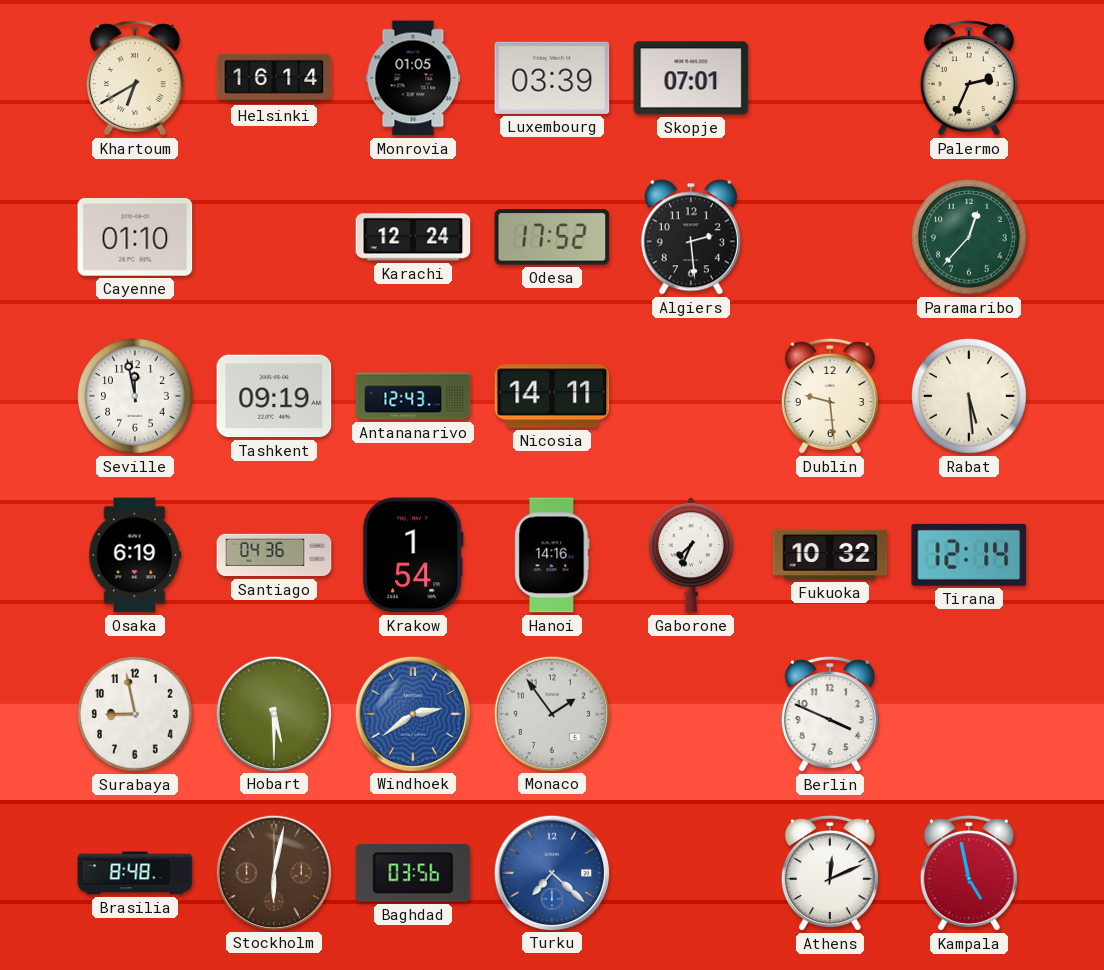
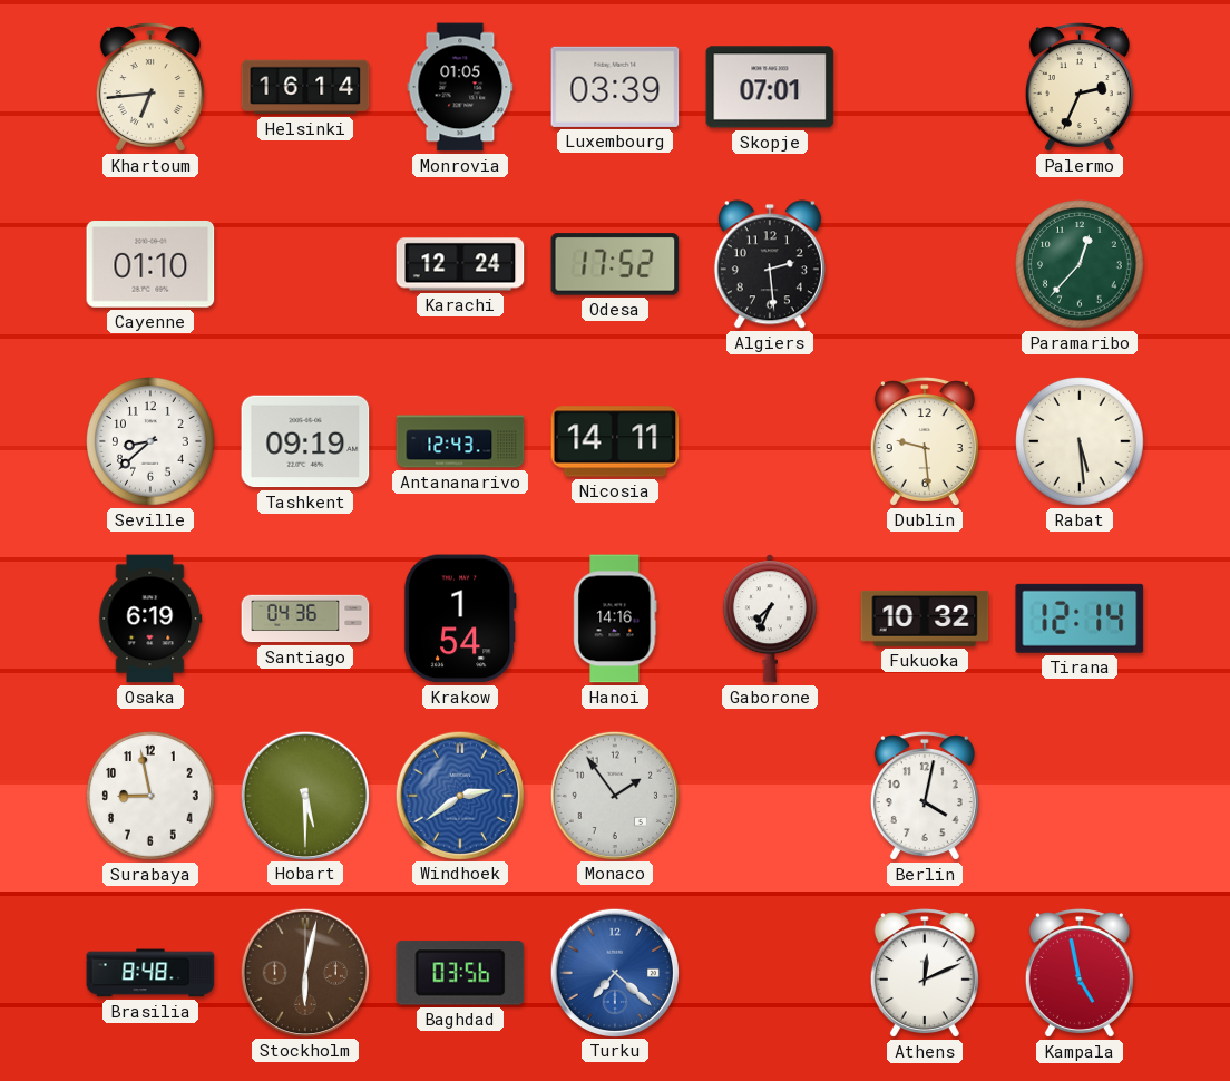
Khartoum: 6:40 -> 6:44
Seville: 11:58 -> 8:38
Berlin: 3:49 -> 4:02
